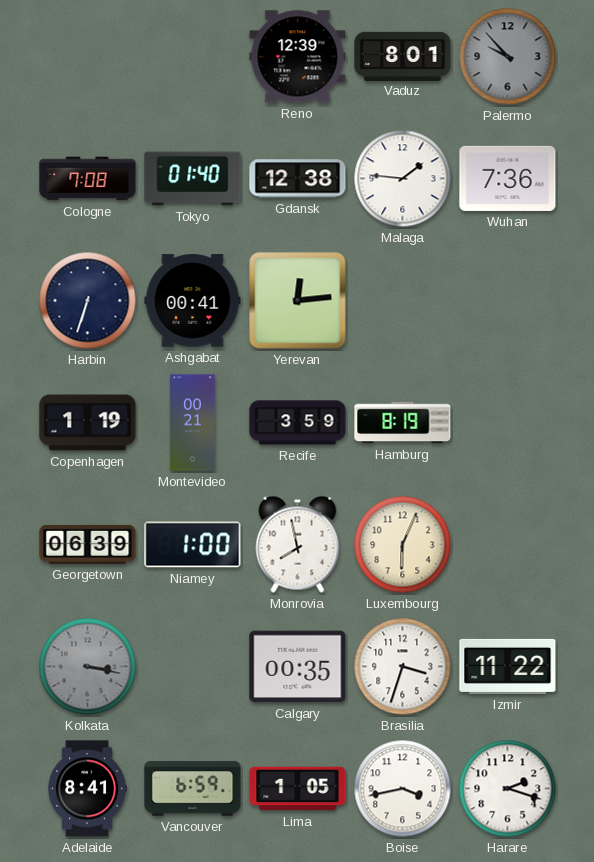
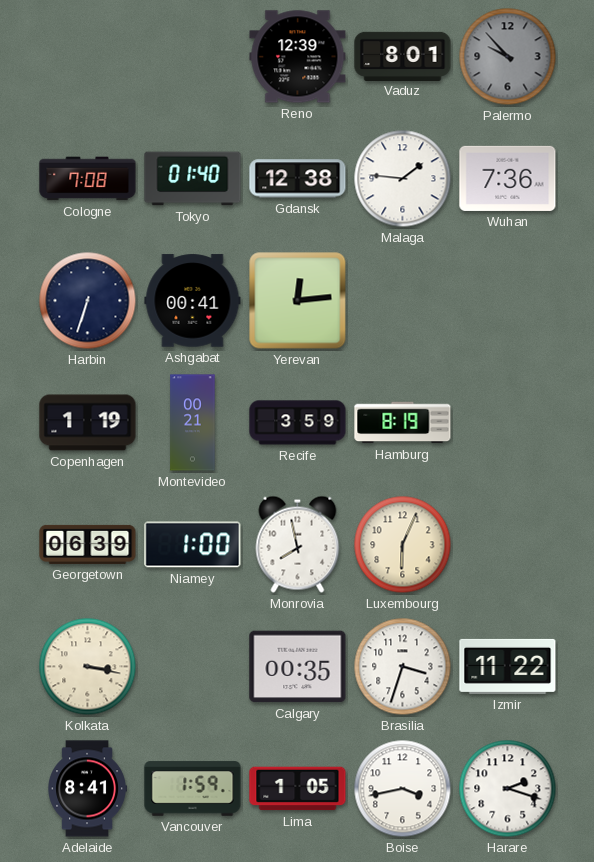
Kolkata dial: grey -> cream
Vancouver: 6:59 -> 1:59
